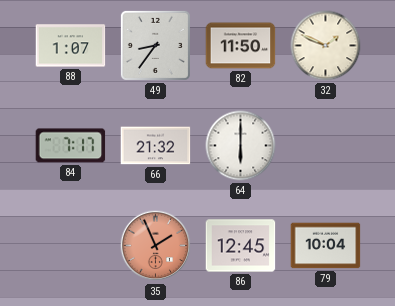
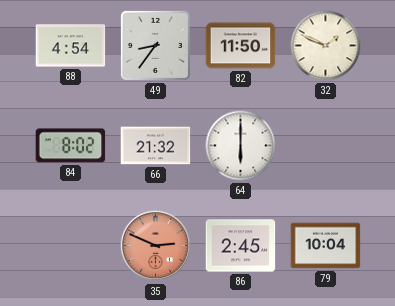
88: 1:07 -> 4:54
84: 7:17 -> 8:02
35: 1:56 -> 2:49
86: 12:45 -> 2:45
